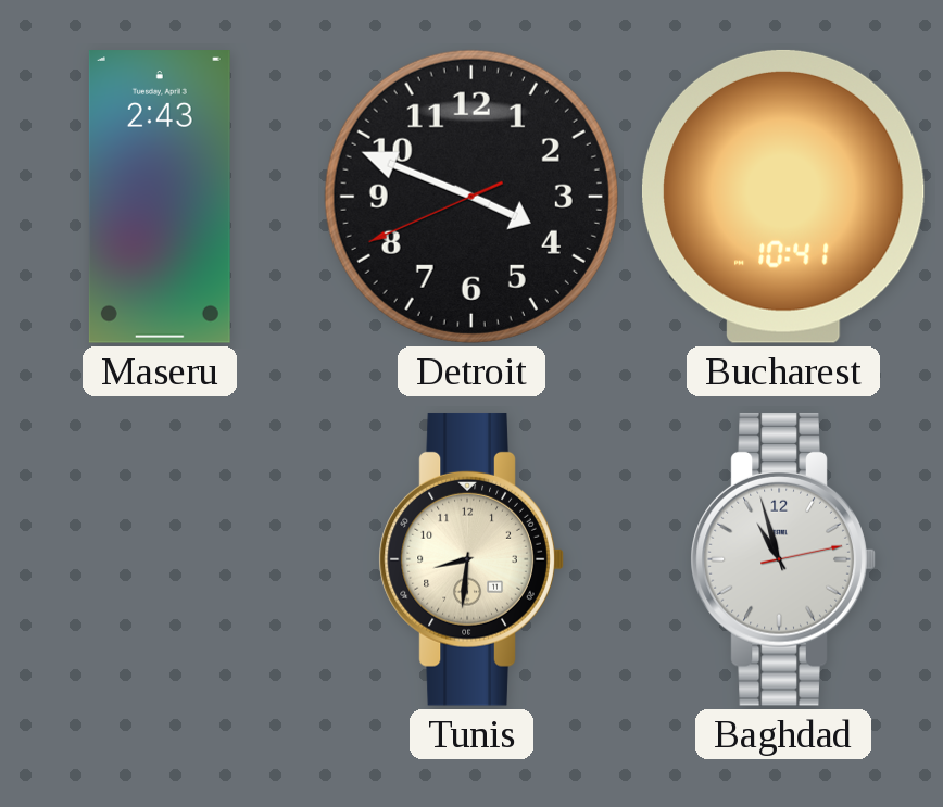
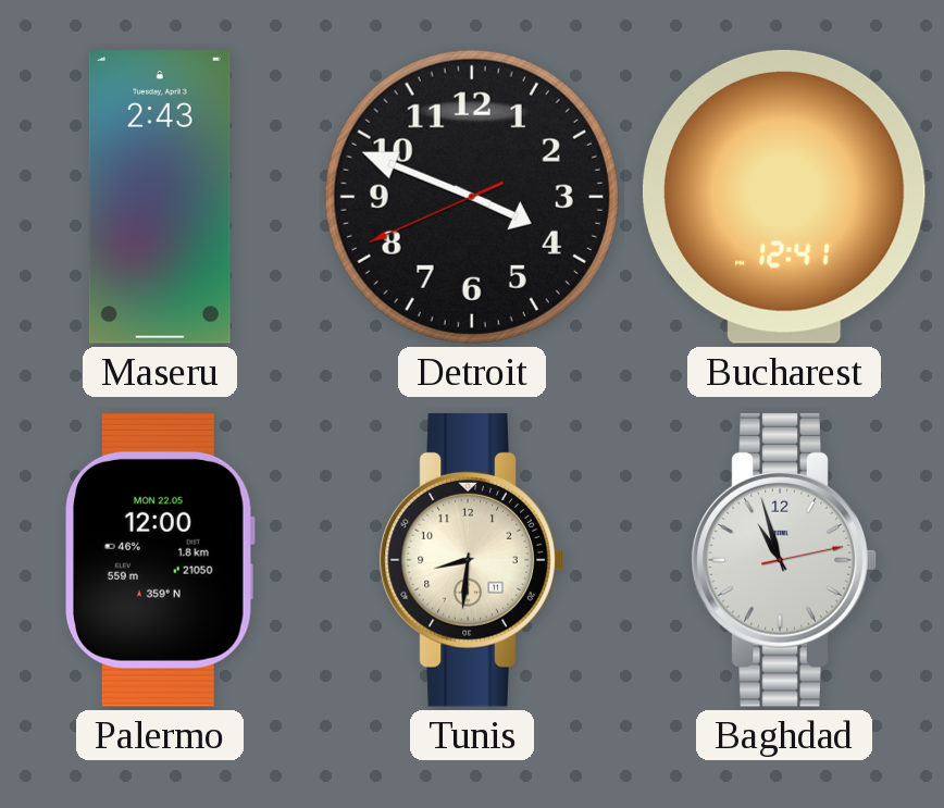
Bucharest: 10:41 -> 12:41
Palermo: none -> 12:00
